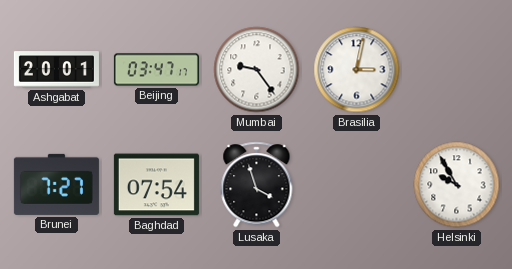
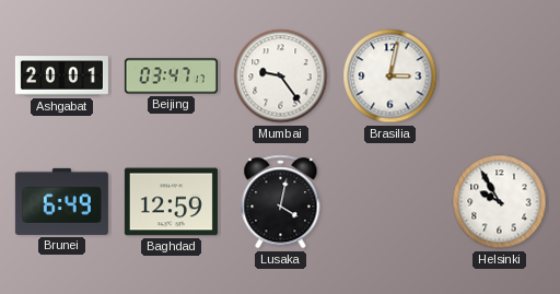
Brunei: 7:27 -> 6:49
Baghdad: 07:54 -> 12:59
Lusaka: 3:57 -> 4:02
